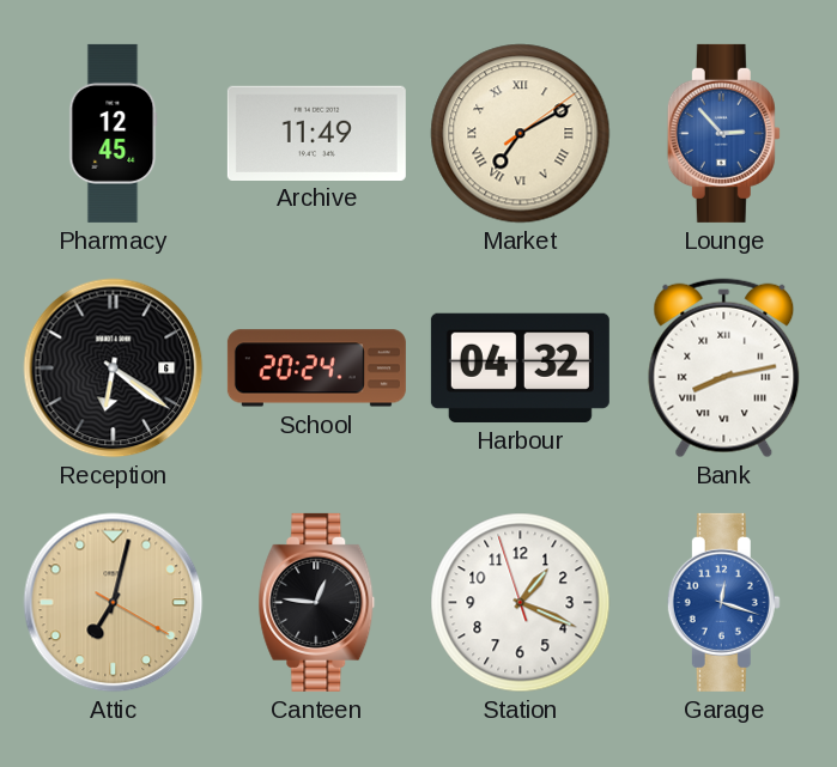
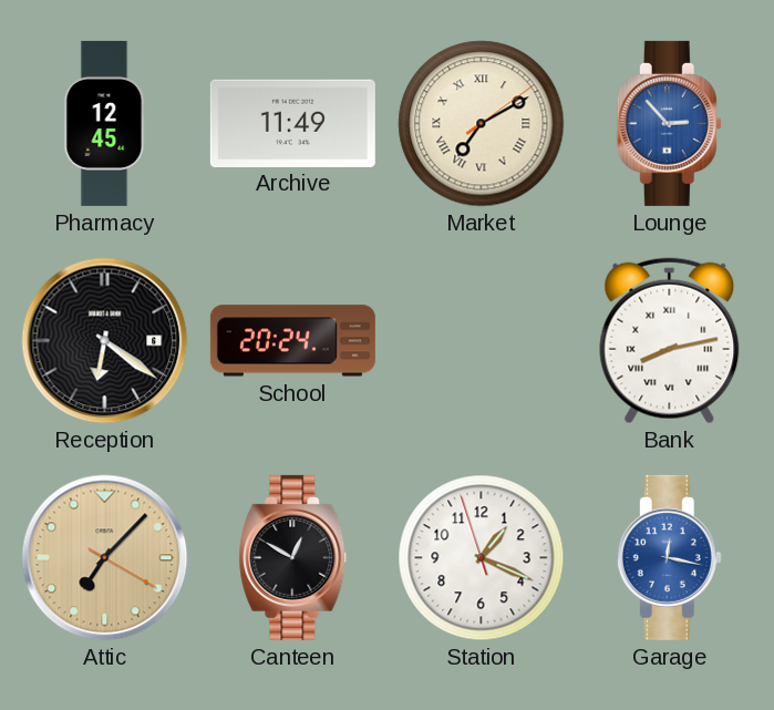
Harbour: 04:32 -> none
Attic: 7:02 -> 7:07
Canteen: 12:46 -> 12:50
Garage: 12:18 -> 12:17
